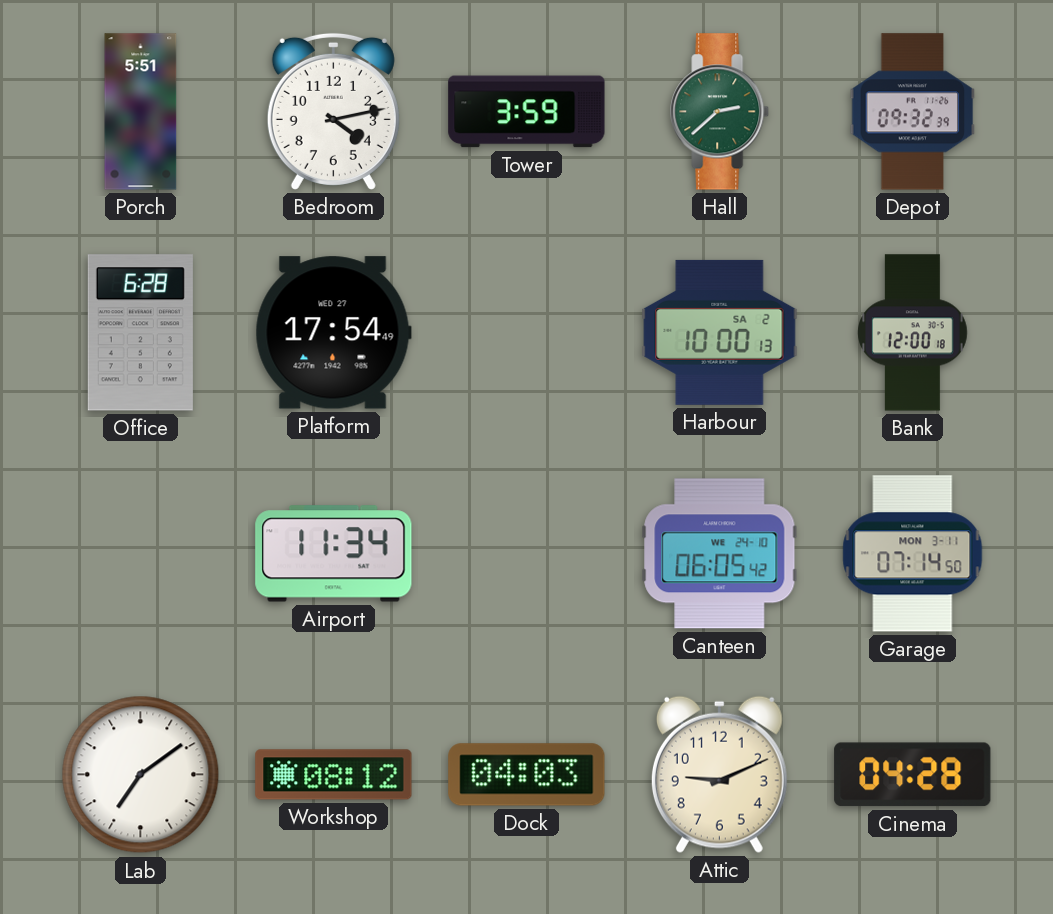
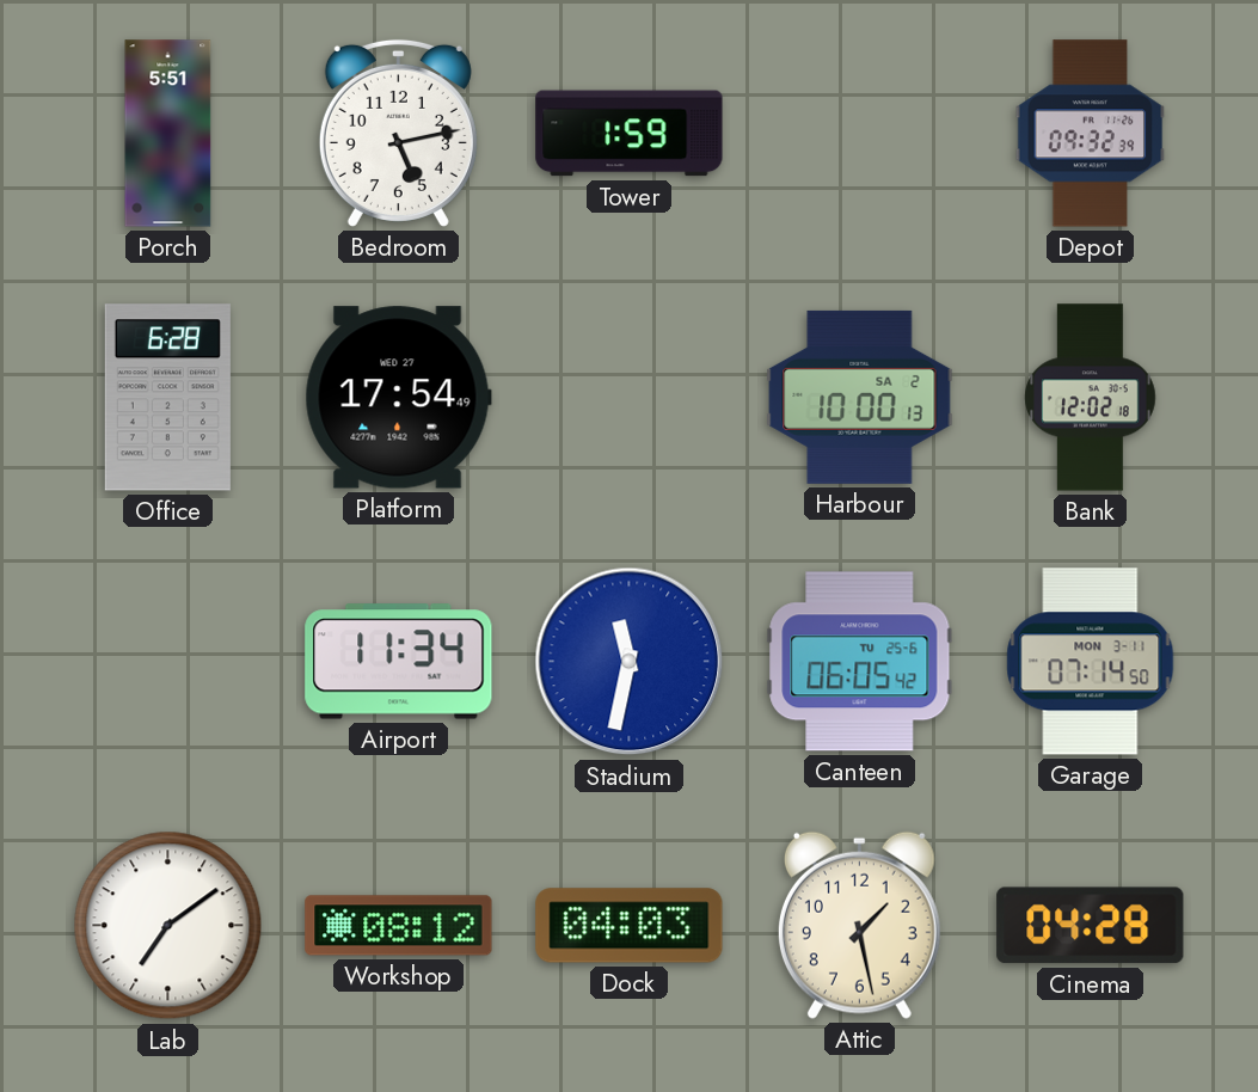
Bedroom: 4:13 -> 5:13
Tower: 3:59 -> 1:59
Hall: 2:38 -> none
Bank: 12:00 -> 12:02
Stadium: none -> 11:32
Canteen date: WE 24-10 -> TU 25-6
Attic: 9:11 -> 1:28
